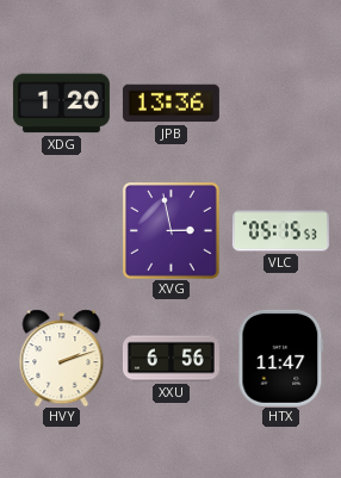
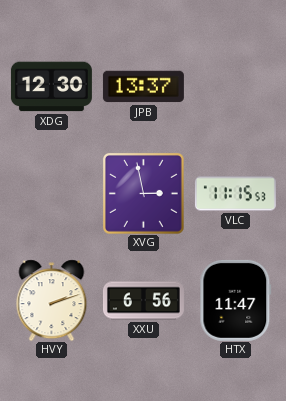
XDG: 1:20 -> 12:30
JPB: 13:36 -> 13:37
VLC: 05:15 -> 11:15
